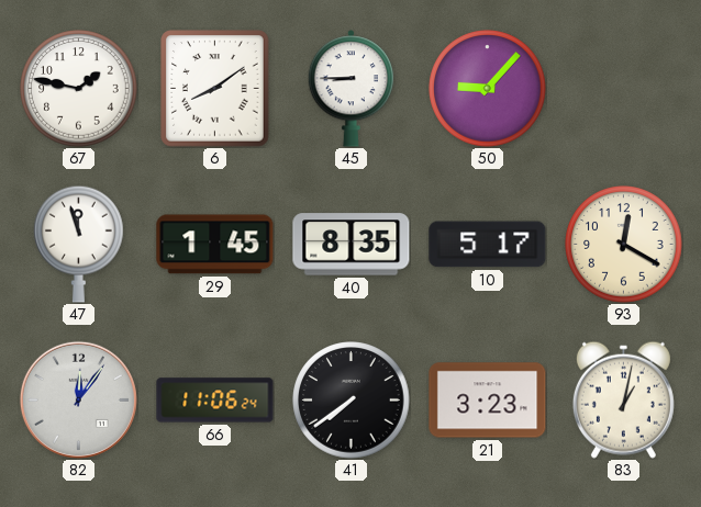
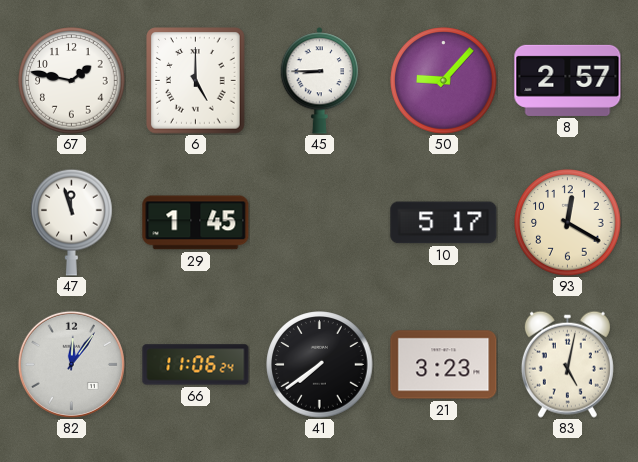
6: 8:09 -> 5:00
8: none -> 2:57
40: 8:35 -> none
83: 1:02 -> 5:02
